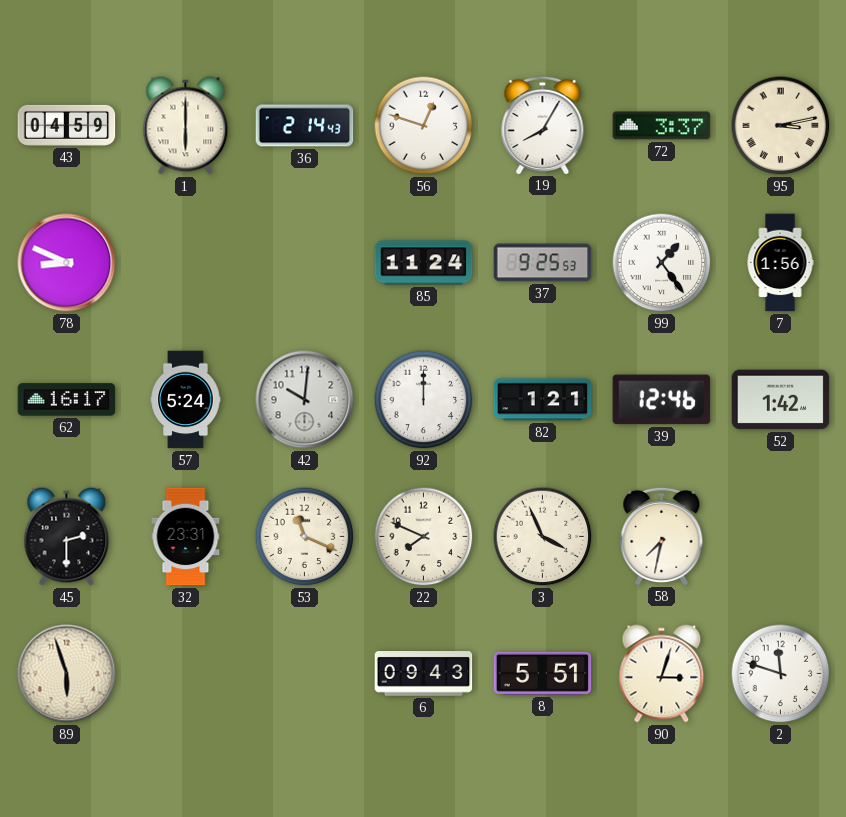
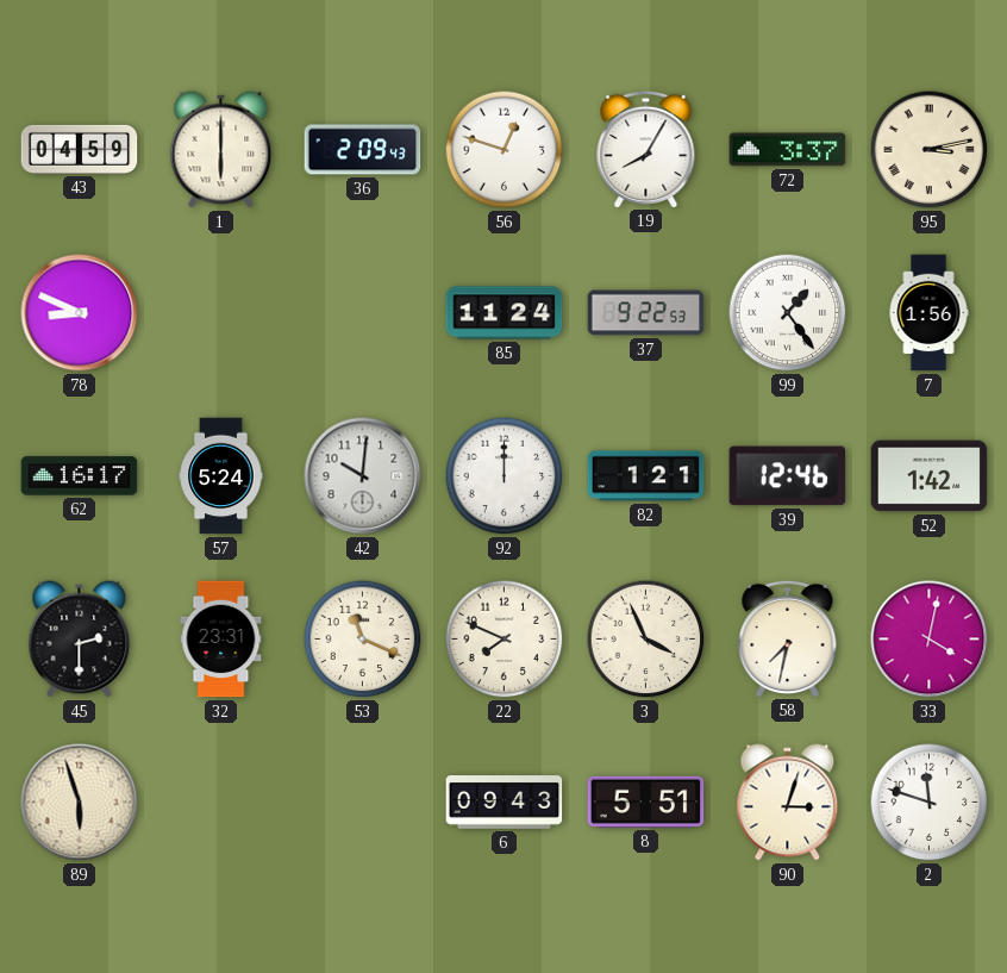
36: 2:14 -> 2:09
37: 9:25 -> 9:22
33: none -> 4:02
